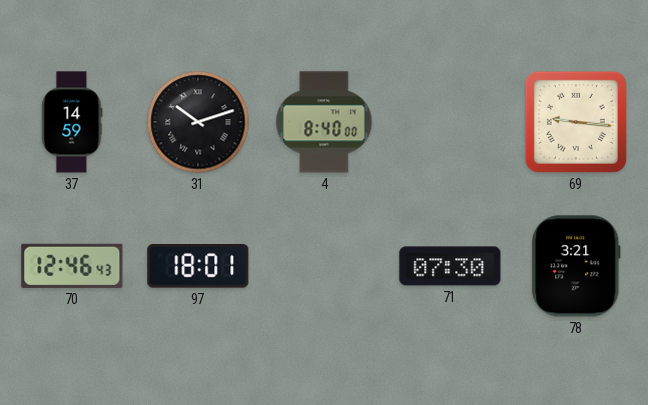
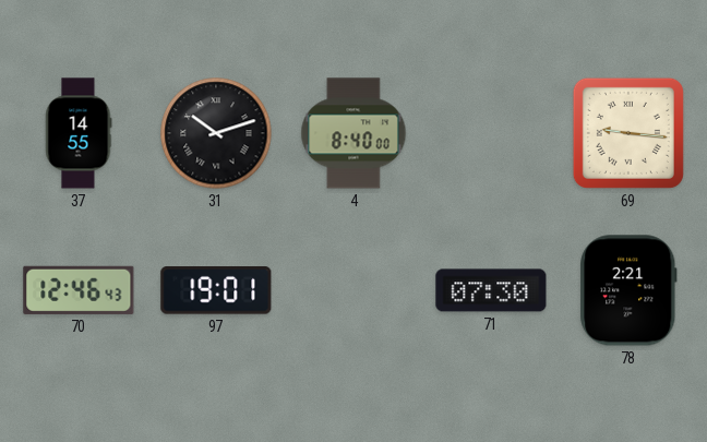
37: 14:59 -> 14:55
97: 18:01 -> 19:01
78: 3:21 -> 2:21
